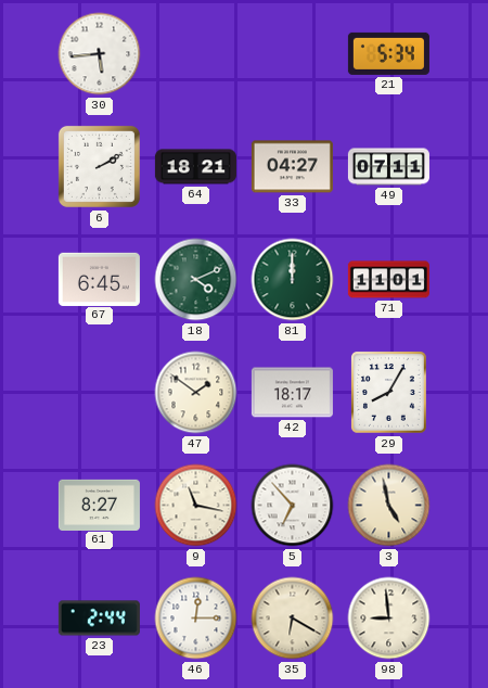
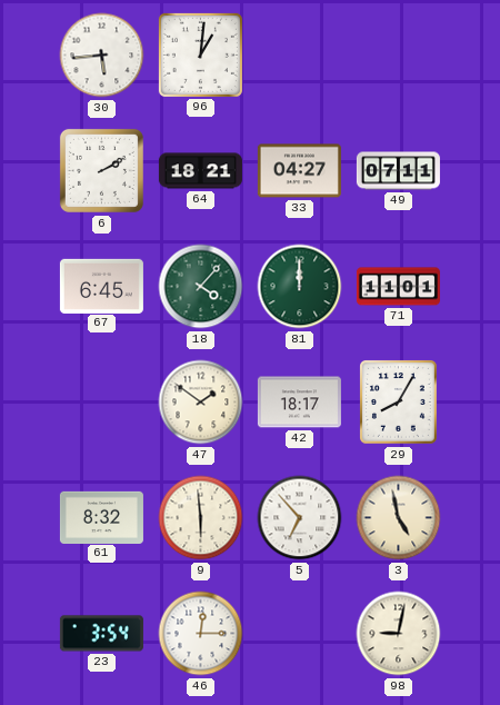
96: none -> 1:01
21: 5:34 -> none
18: 4:11 -> 4:07
61: 8:27 -> 8:32
9: 11:17 -> 5:59
23: 2:44 -> 3:54
35: 6:20 -> none
98: 8:59 -> 9:02
